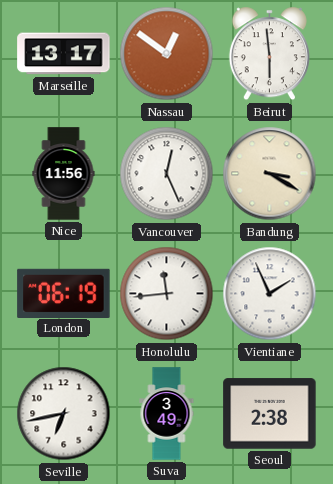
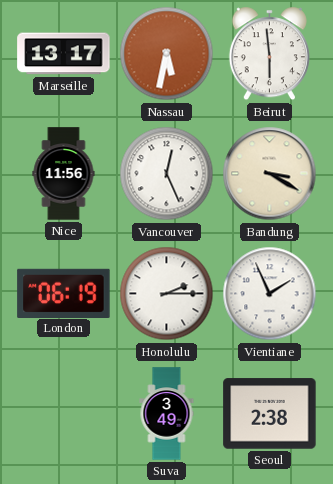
Nassau: 12:51 -> 5:32
Honolulu: 11:44 -> 2:15
Seville: 6:43 -> none
